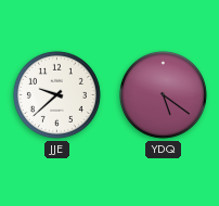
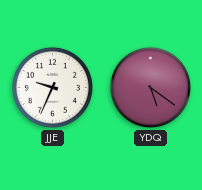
JJE: 9:38 -> 9:34
